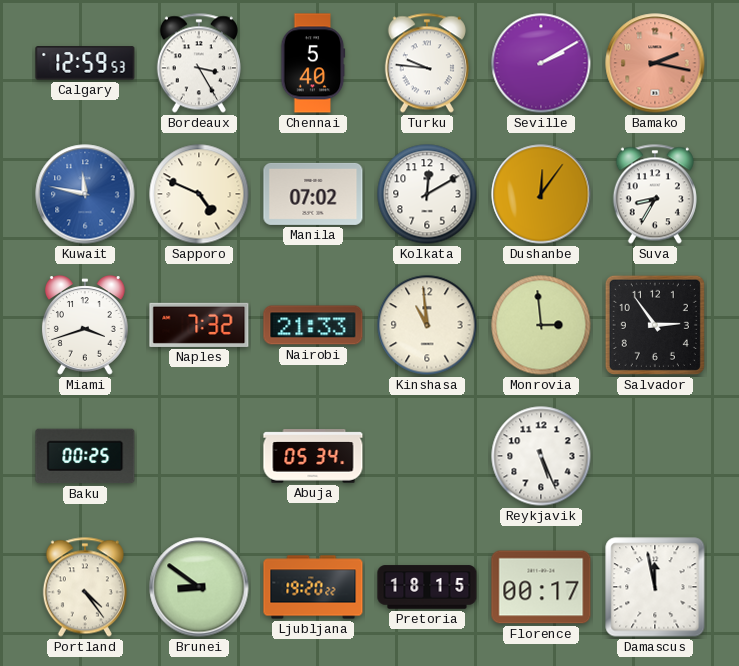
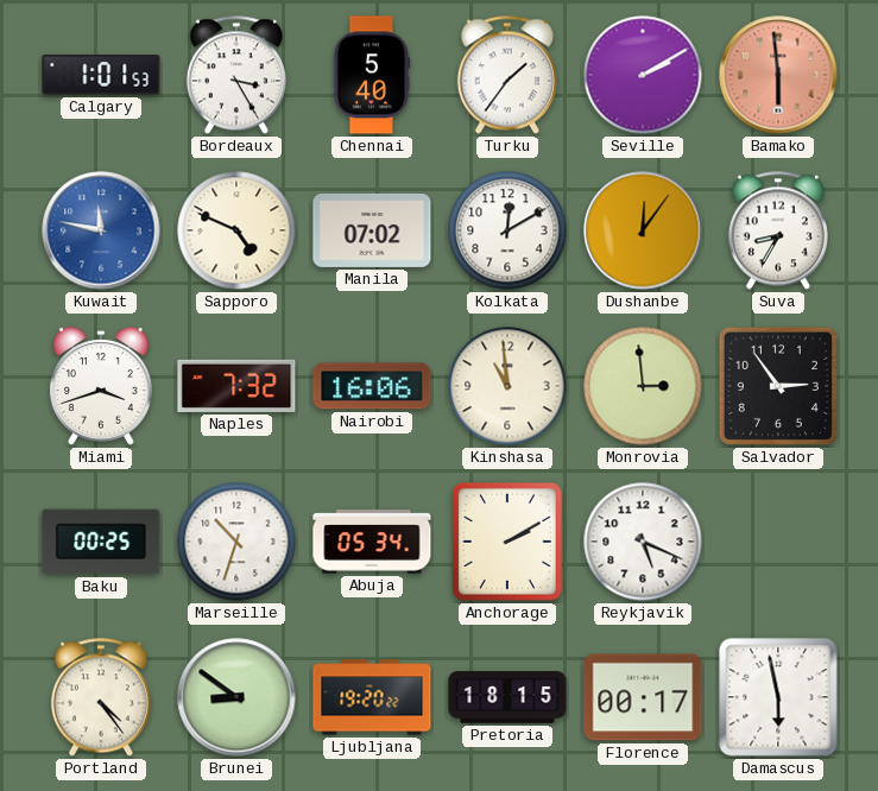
Calgary: 12:59 -> 1:01
Turku: 9:46 -> 1:36
Bamako: 2:17 -> 5:59
Nairobi: 21:33 -> 16:06
Marseille: none -> 10:33
Anchorage: none -> 2:10
Reykjavik: 5:26 -> 5:19
Damascus: 11:58 -> 5:58
